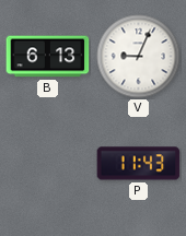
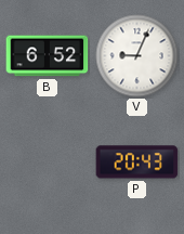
B: 6:13 -> 6:52
P: 11:43 -> 20:43
